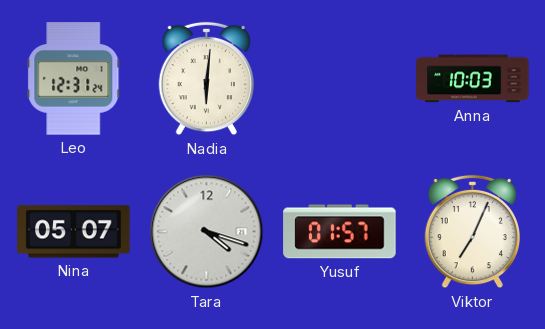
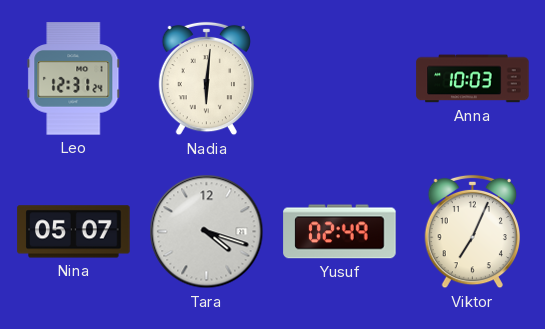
Yusuf: 01:57 -> 02:49
